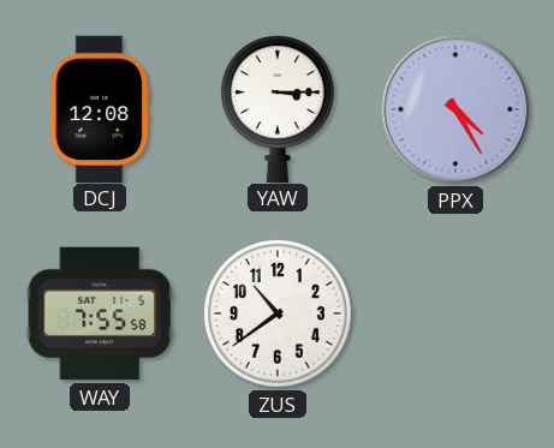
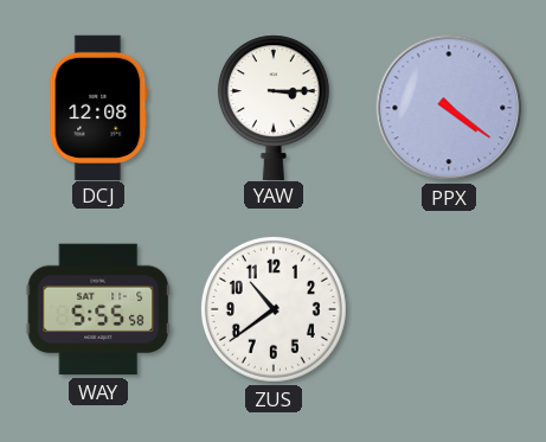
PPX: 4:25 -> 4:21
WAY: 7:55 -> 5:55
